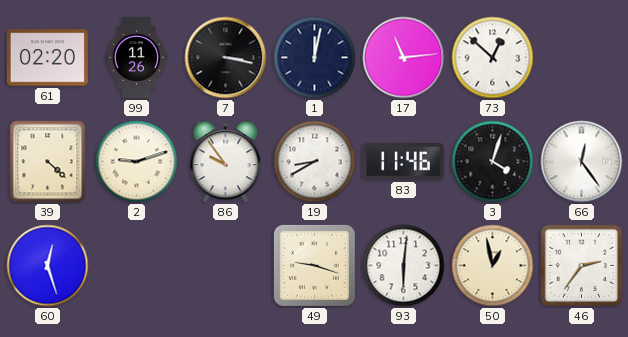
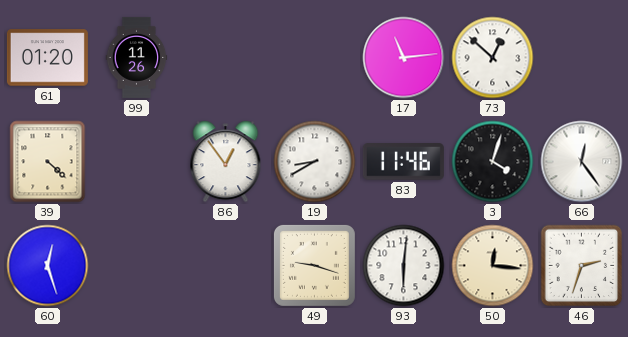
61: 02:20 -> 01:20
7: 3:17 -> none
1: 12:02 -> none
2: 9:12 -> none
86: 9:54 -> 12:54
50: 12:58 -> 12:16
46: 2:36 -> 2:33
